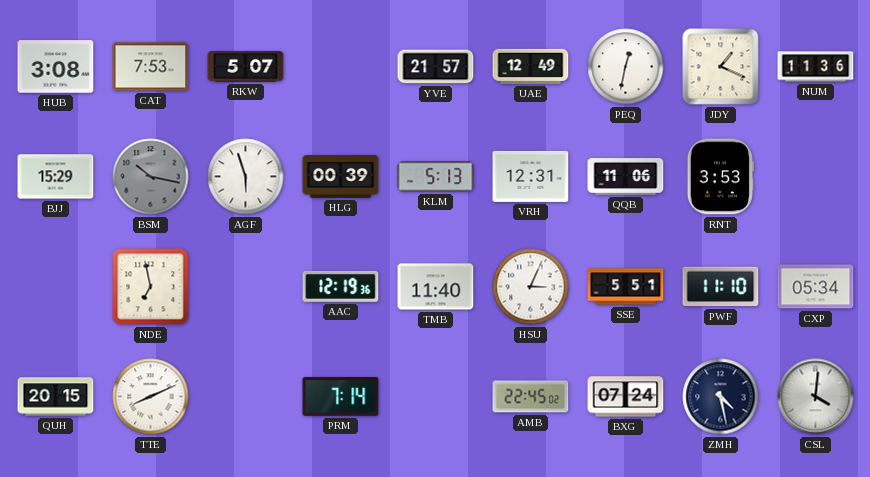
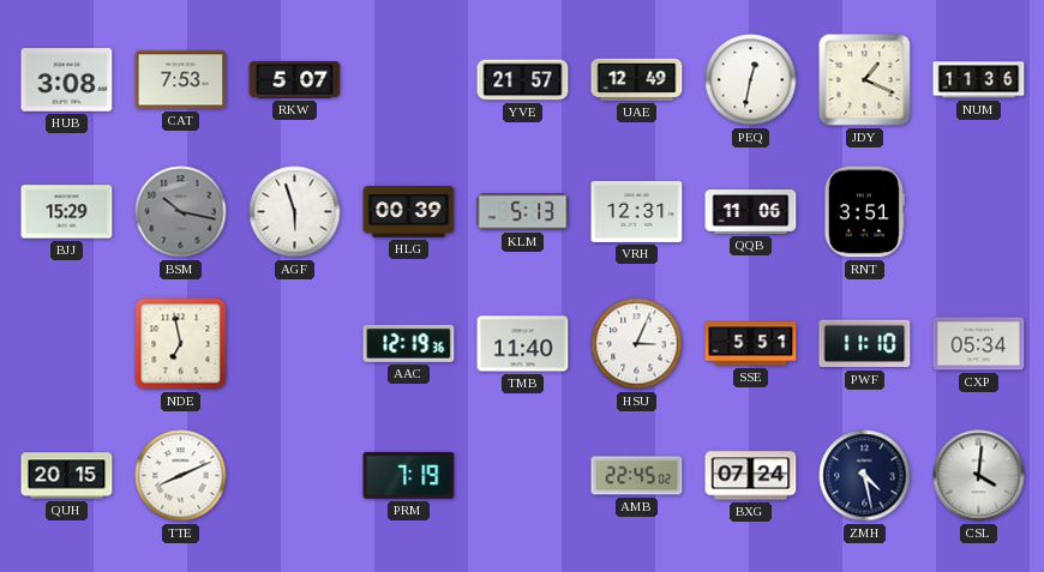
RNT: 3:53 -> 3:51
PRM: 7:14 -> 7:19
